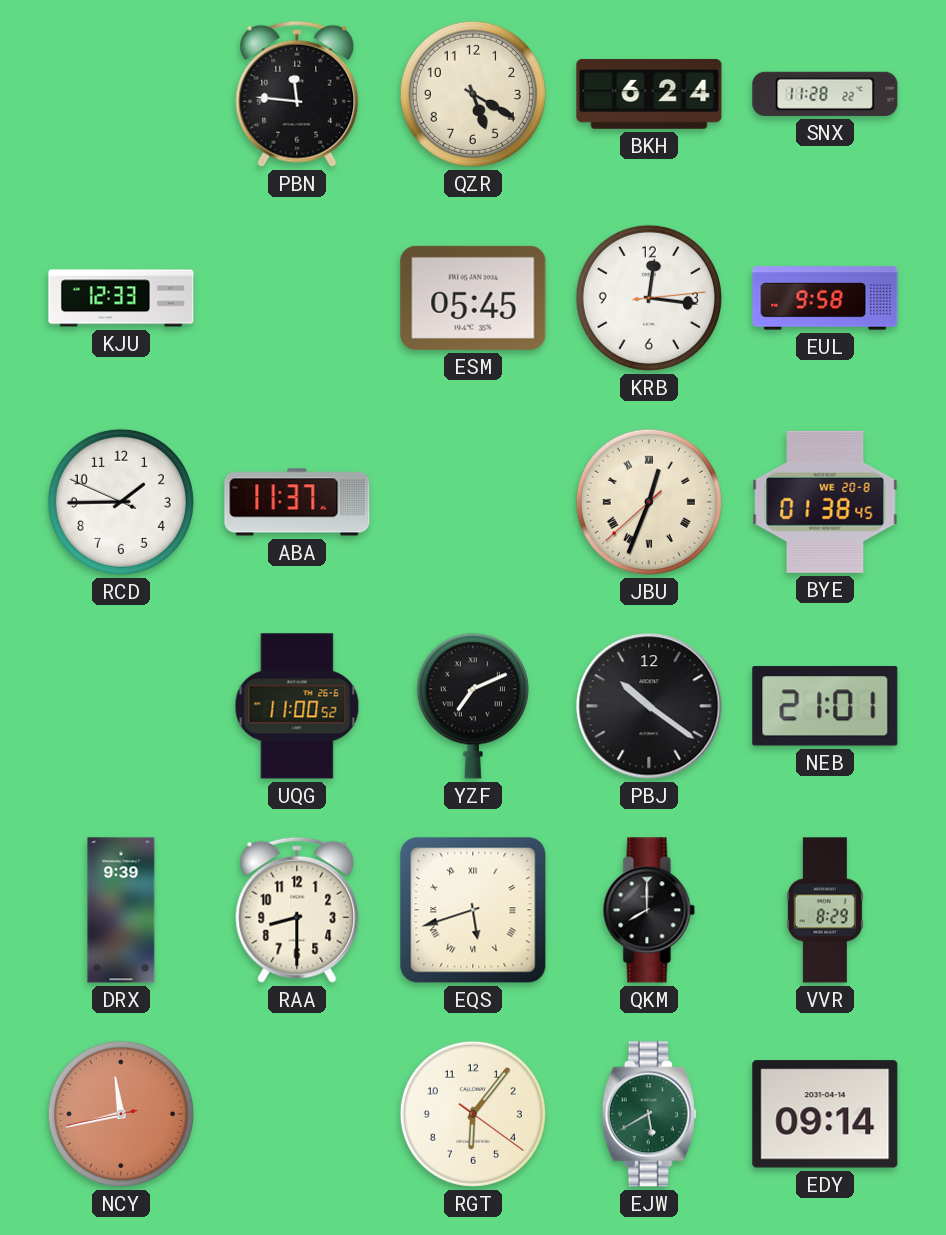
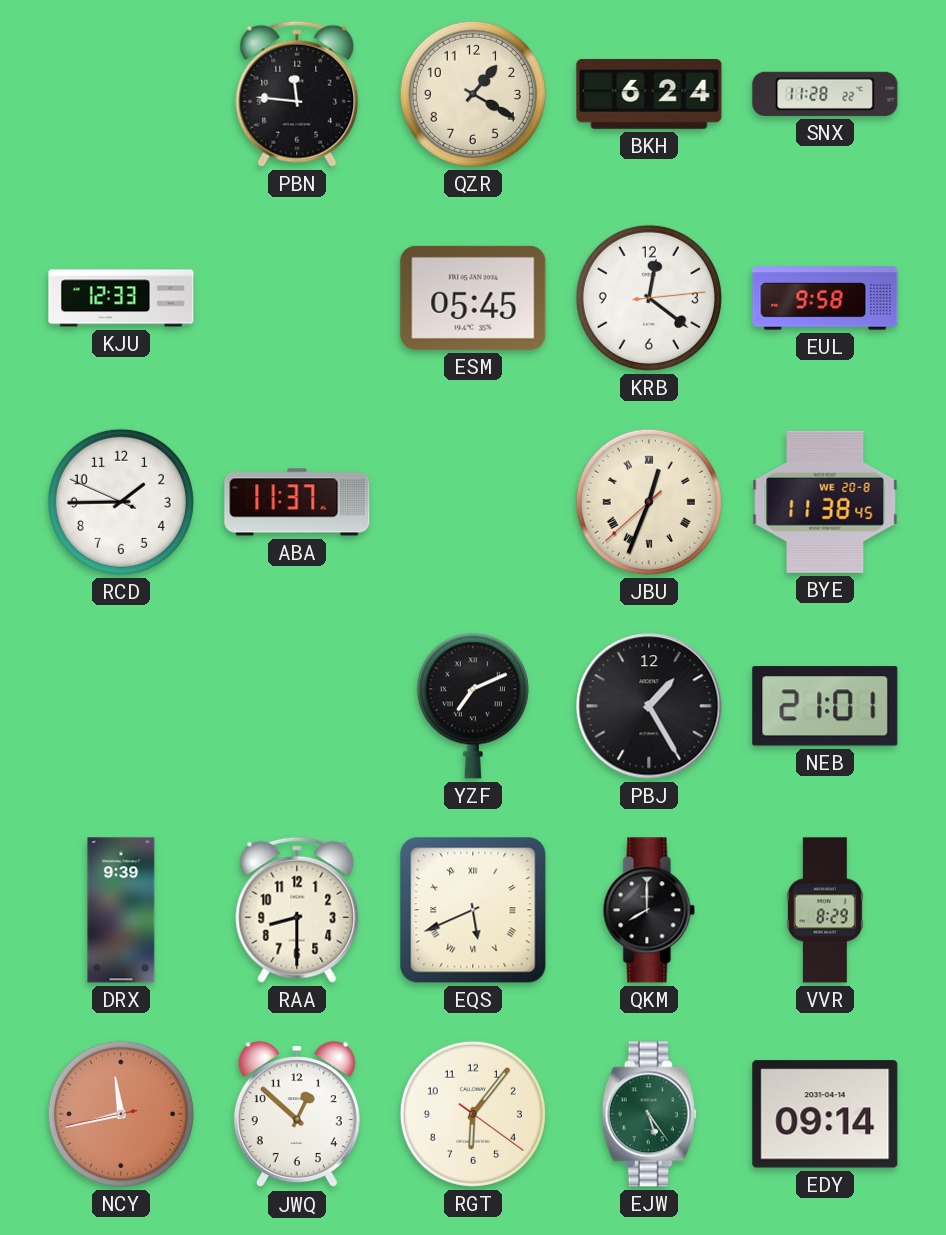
QZR: 5:20 -> 1:20
KRB: 12:16 -> 12:21
BYE: 01:38 -> 11:38
UQG: 11:00 -> none
PBJ: 10:21 -> 1:25
EQS: 5:42 -> 5:41
JWQ: none -> 12:52
EJW: 5:40 -> 5:24
